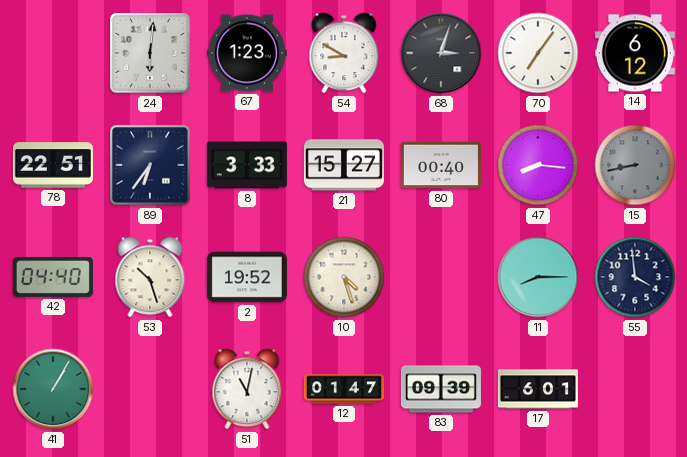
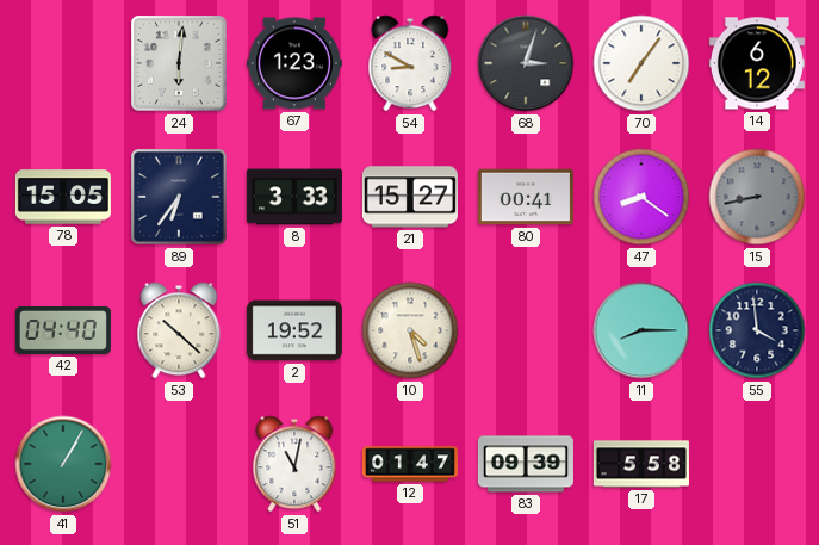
78: 22:51 -> 15:05
80: 00:40 -> 00:41
47: 8:16 -> 8:21
53: 10:27 -> 10:22
17: 6:01 -> 5:58
